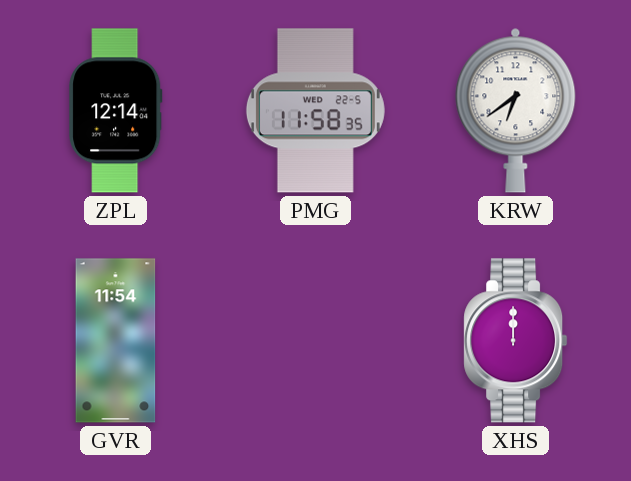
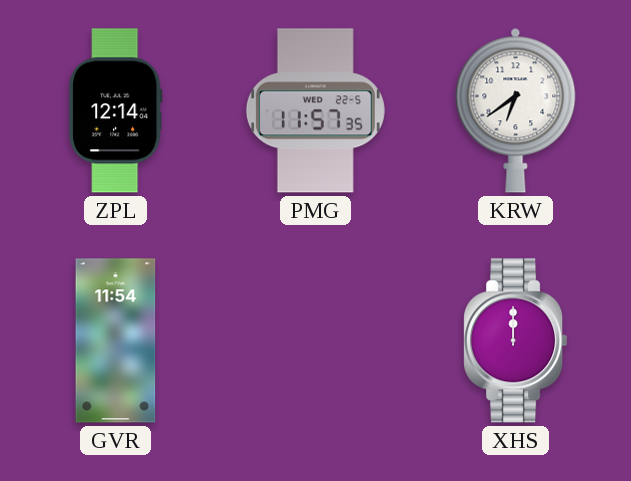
PMG: 11:58 -> 11:57
